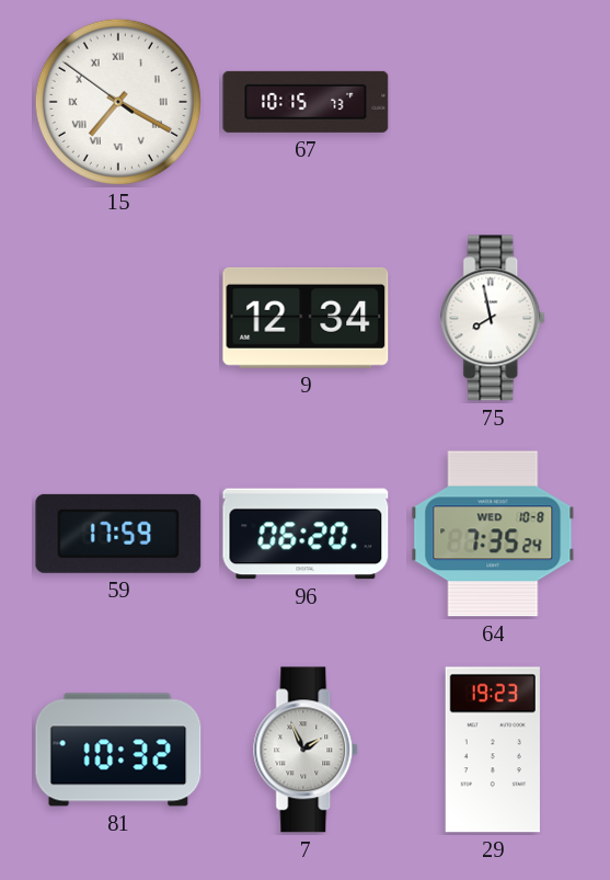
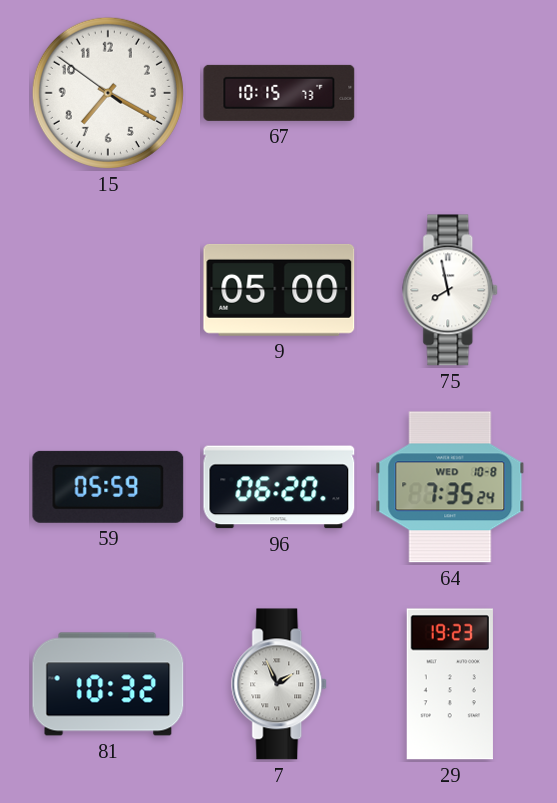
15 numerals: Roman -> Arabic
9: 12:34 -> 05:00
59: 17:59 -> 05:59
